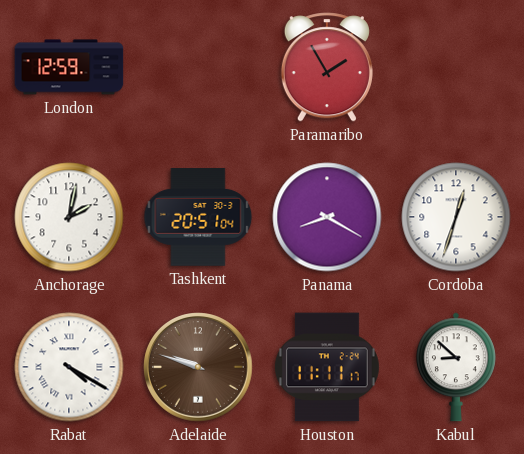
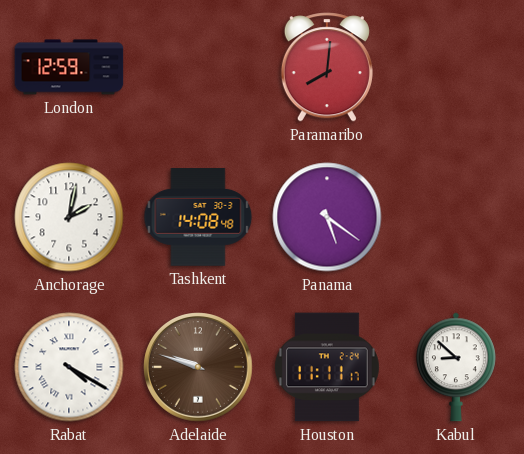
Paramaribo: 1:55 -> 8:01
Tashkent: 20:51 -> 14:08
Panama: 8:20 -> 5:21
Cordoba: 12:33 -> none
